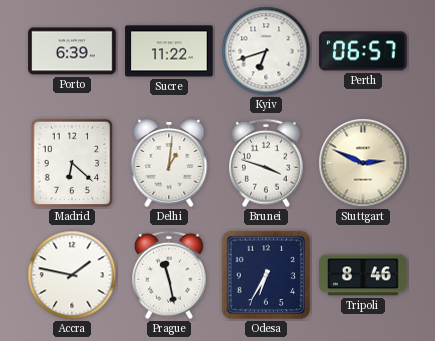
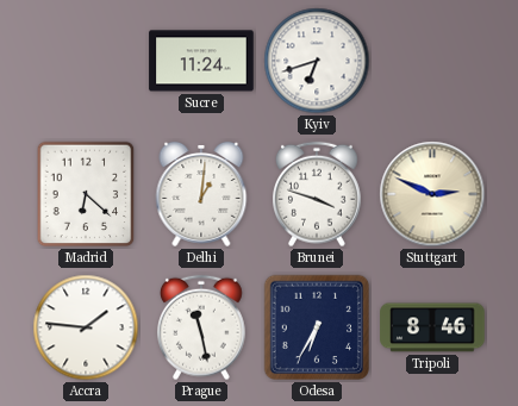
Porto: 6:39 -> none
Sucre: 11:22 -> 11:24
Perth: 06:57 -> none
Accra: 1:47 -> 1:46
